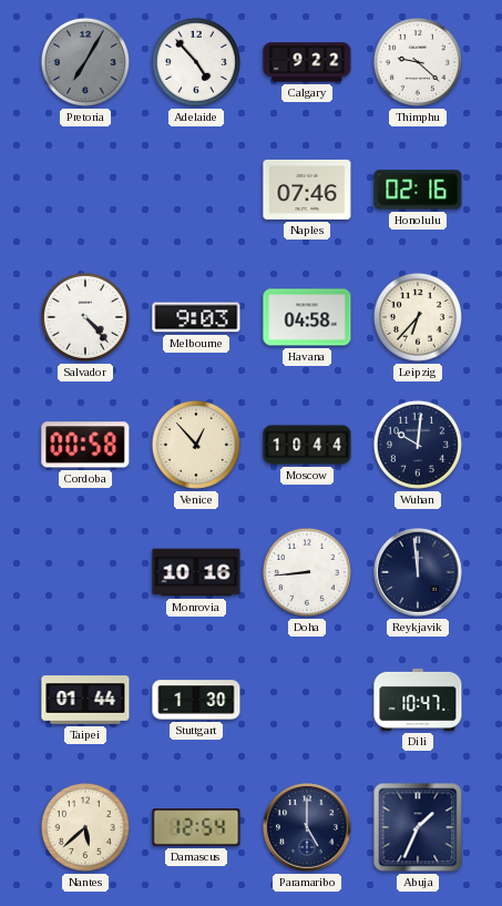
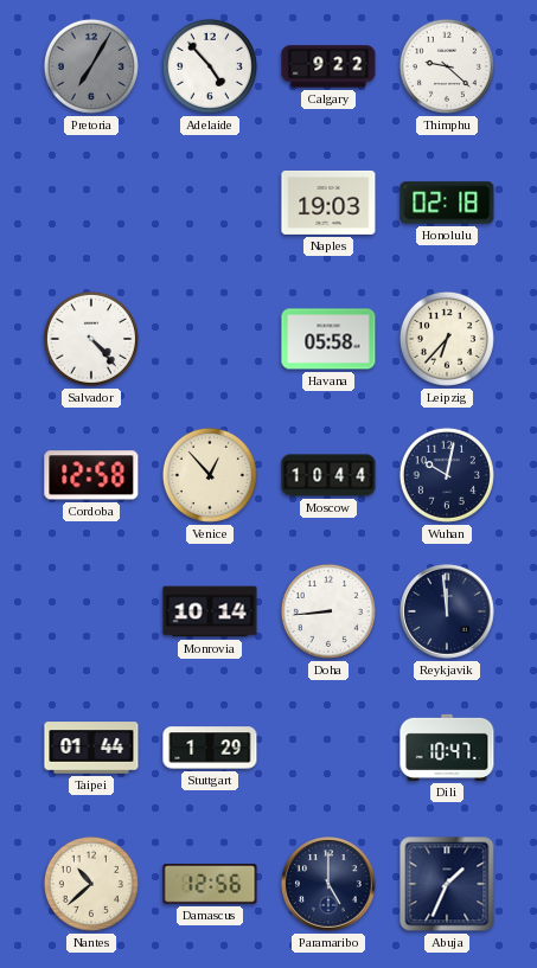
Naples: 07:46 -> 19:03
Honolulu: 02:16 -> 02:18
Melbourne: 9:03 -> none
Havana: 04:58 -> 05:58
Cordoba: 00:58 -> 12:58
Wuhan: 10:01 -> 10:02
Monrovia: 10:16 -> 10:14
Stuttgart: 1:30 -> 1:29
Nantes: 5:38 -> 10:38
Damascus: 12:54 -> 12:56
